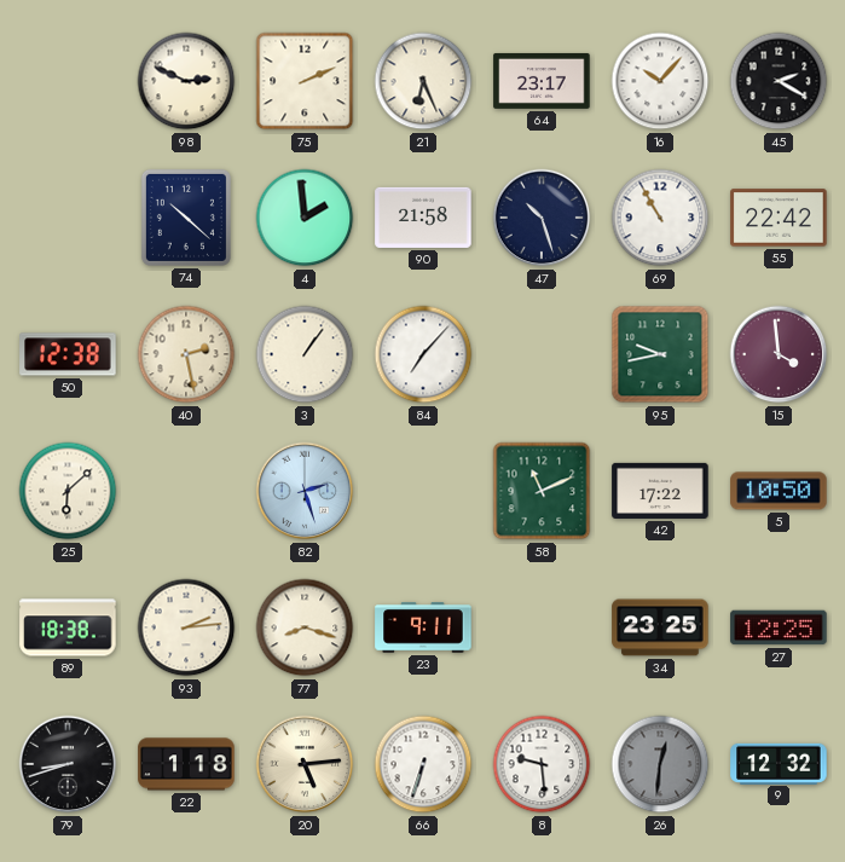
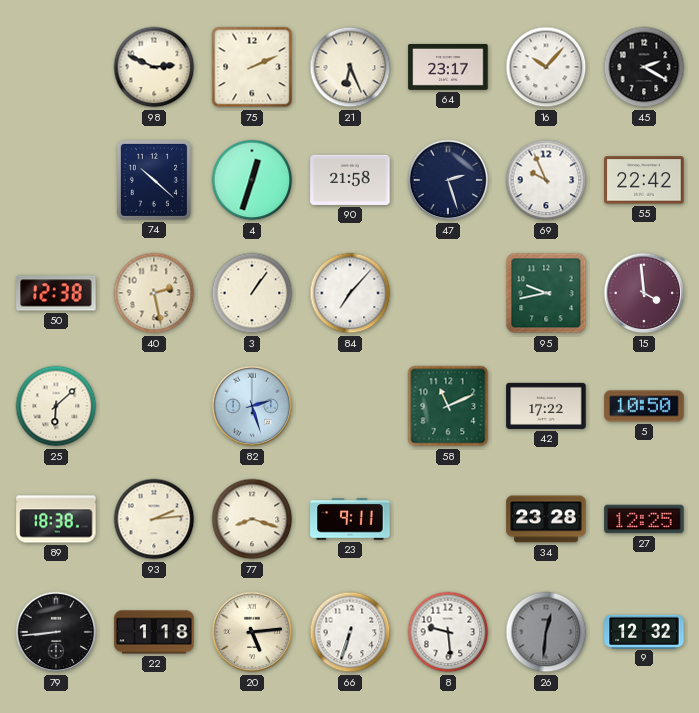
4: 1:59 -> 12:33
47: 10:27 -> 2:27
69: 10:55 -> 9:56
34: 23:25 -> 23:28
79: 8:42 -> 8:44
